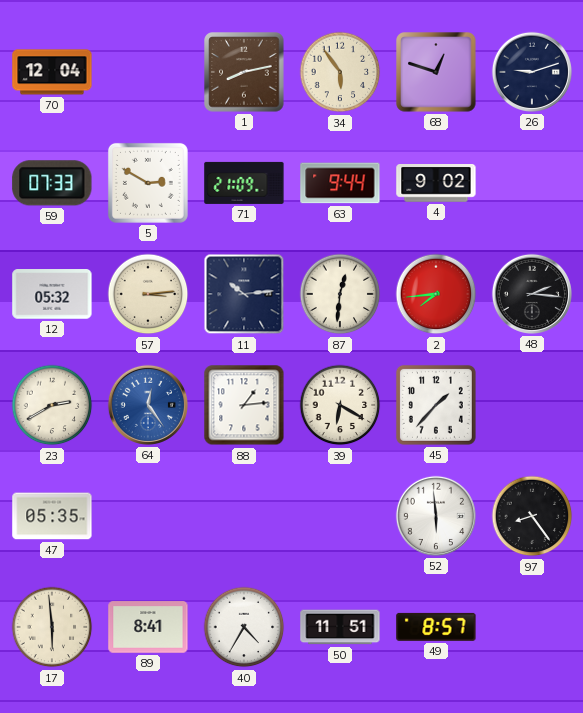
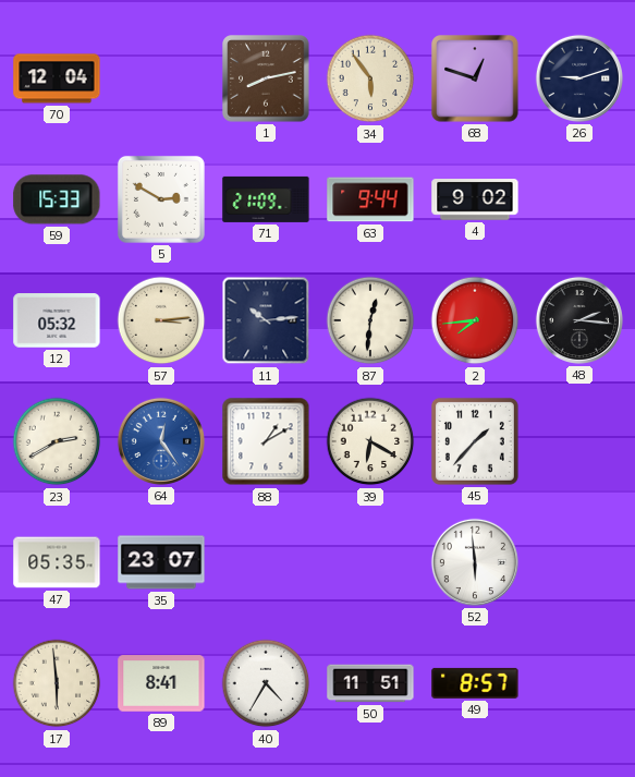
59: 07:33 -> 15:33
88: 1:14 -> 1:10
35: none -> 23:07
97: 8:24 -> none
